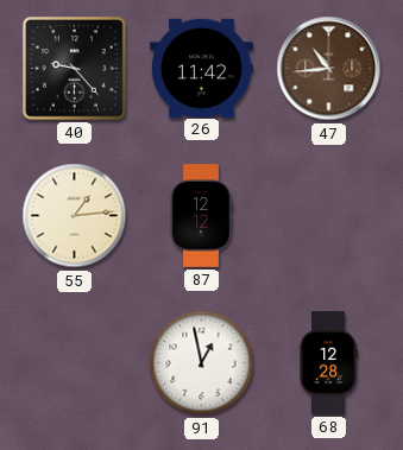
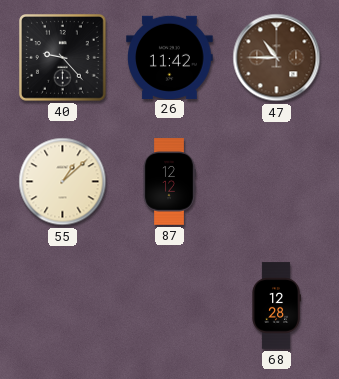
47: 10:44 -> 10:45
55: 1:14 -> 1:08
91: 12:58 -> none
